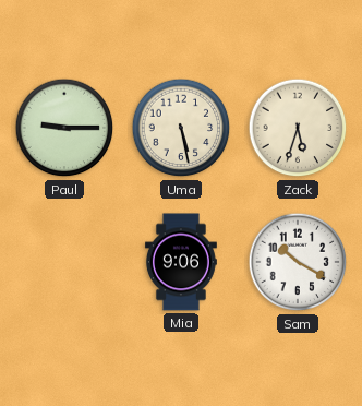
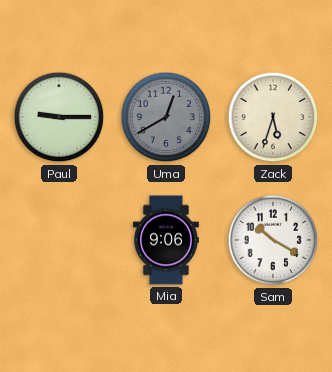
Uma: 5:28 -> 12:40
Uma dial: cream -> grey
